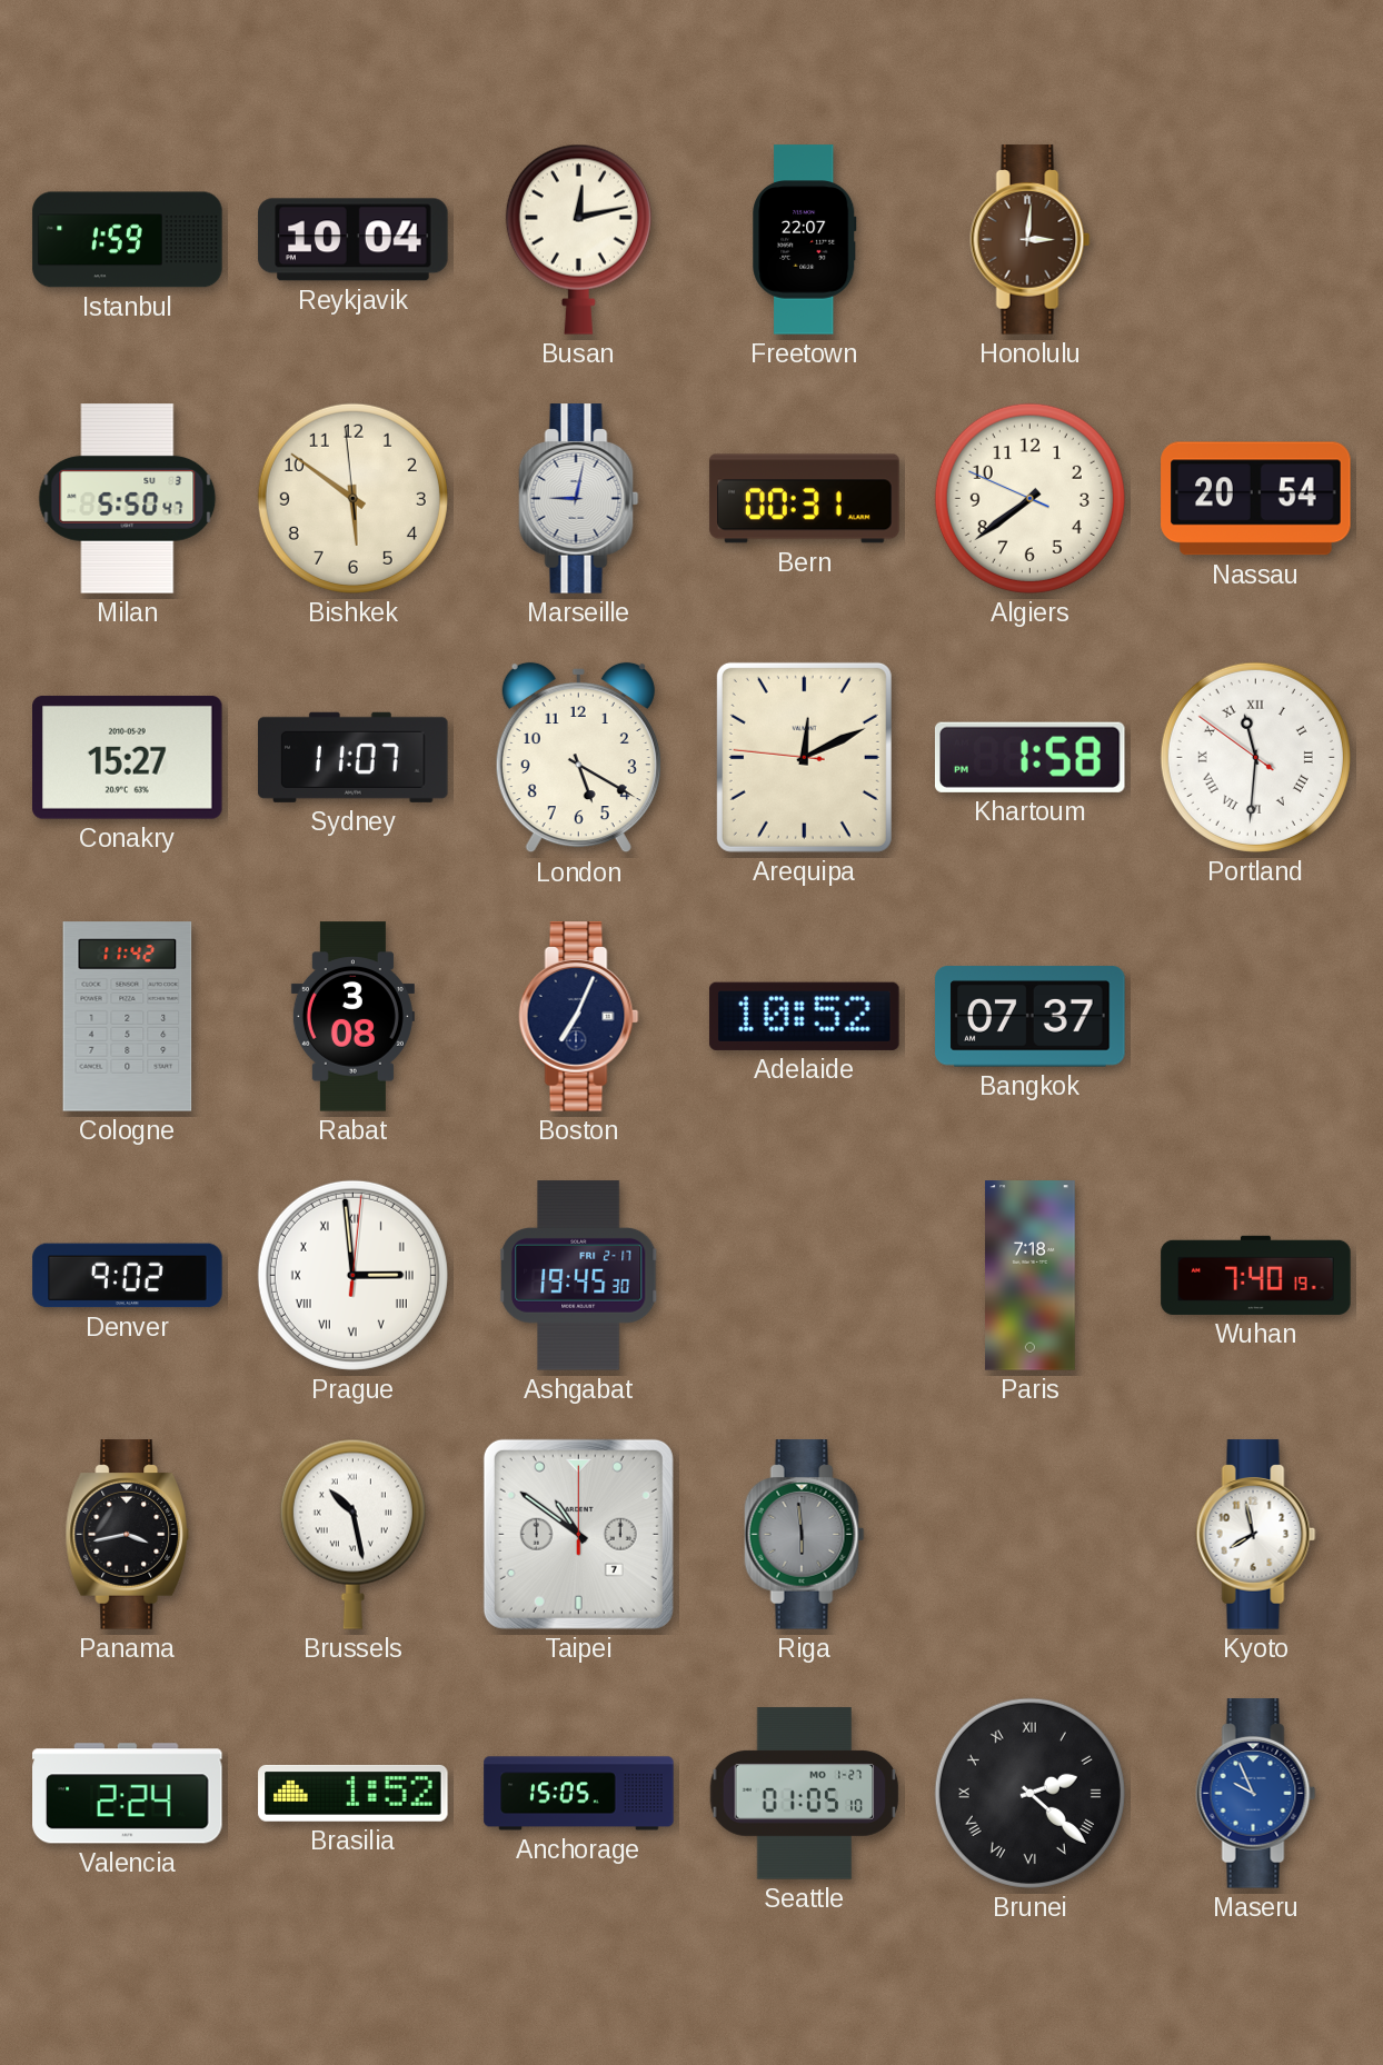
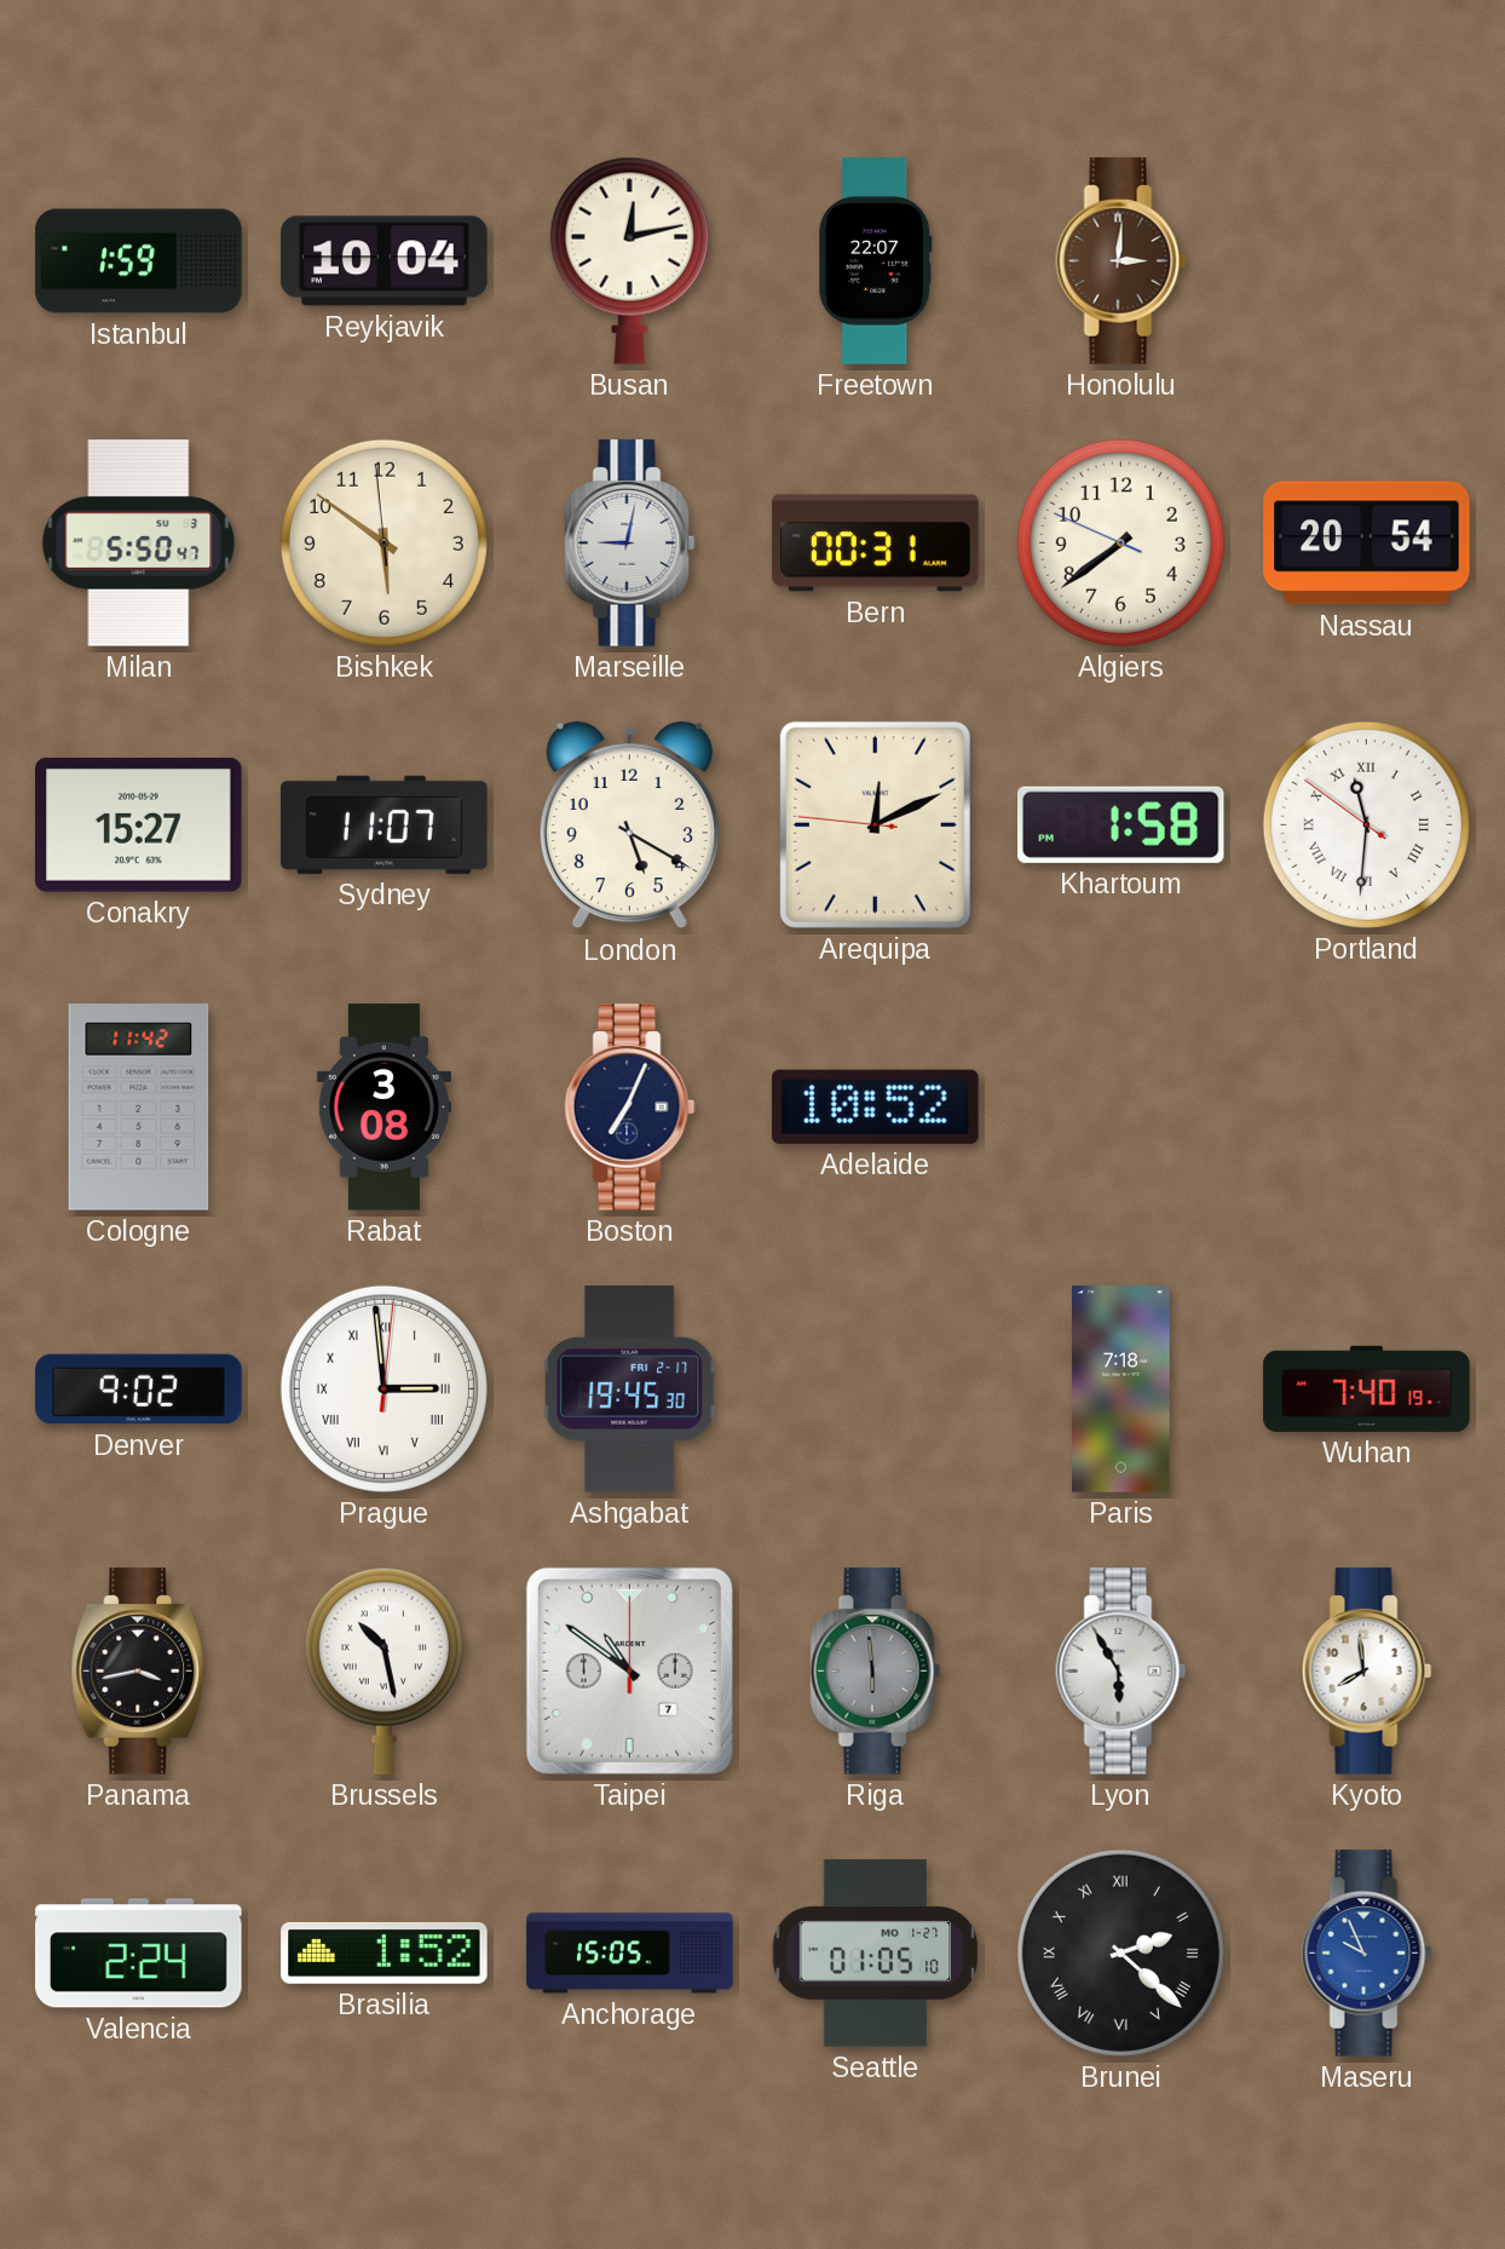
Bangkok: 07:37 -> none
Lyon: none -> 5:55
Kyoto: 7:58 -> 7:59
